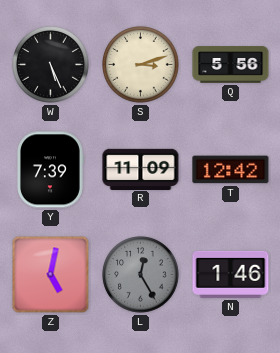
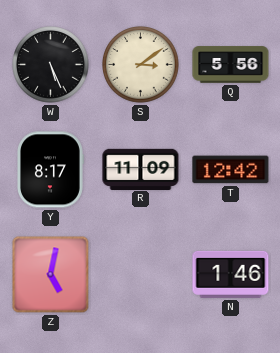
S: 3:12 -> 3:09
Y: 7:39 -> 8:17
L: 12:25 -> none
